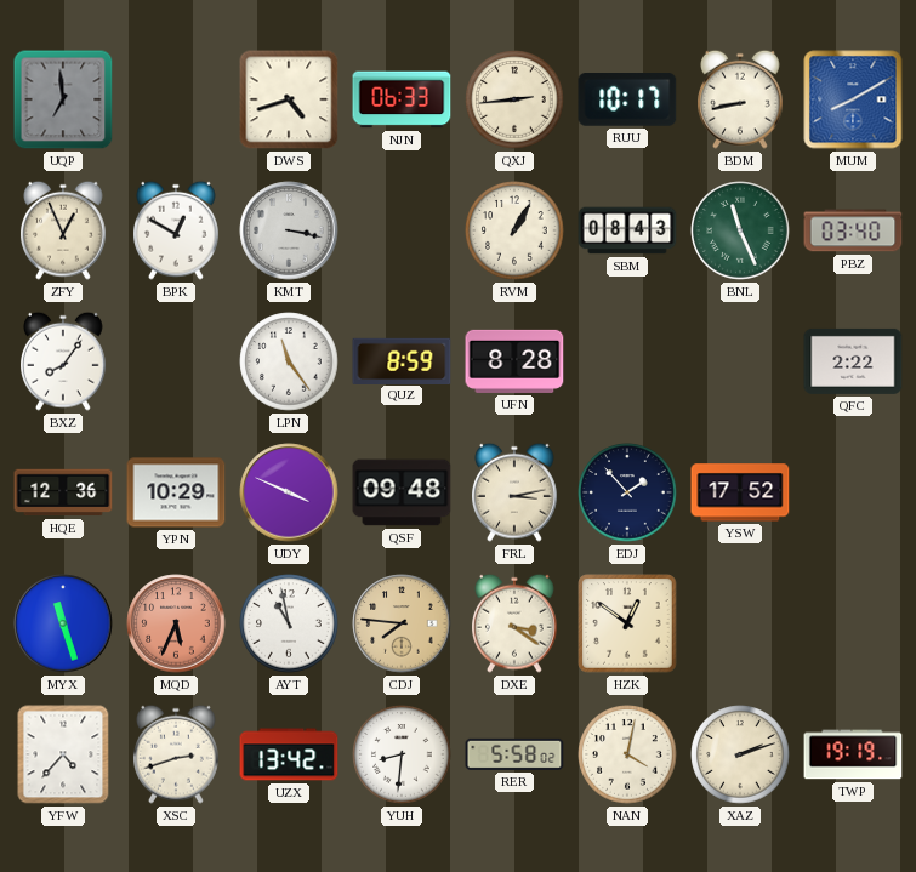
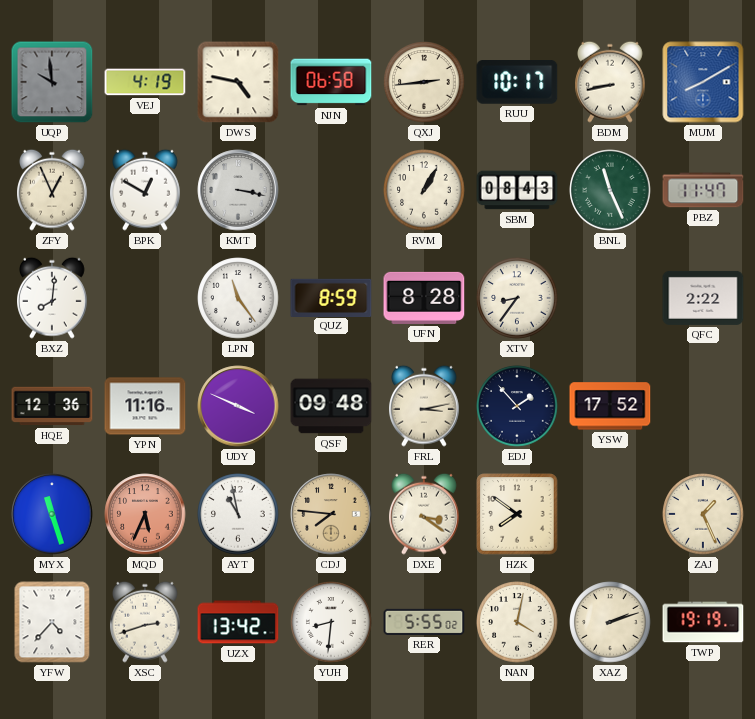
UQP: 6:59 -> 9:59
VEJ: none -> 4:19
DWS: 4:42 -> 4:47
NJN: 06:33 -> 06:58
PBZ: 03:40 -> 11:47
BXZ: 8:06 -> 8:01
XTV: none -> 8:36
YPN: 10:29 -> 11:16
HZK: 12:51 -> 7:51
ZAJ: none -> 1:26
RER: 5:58 -> 5:55
